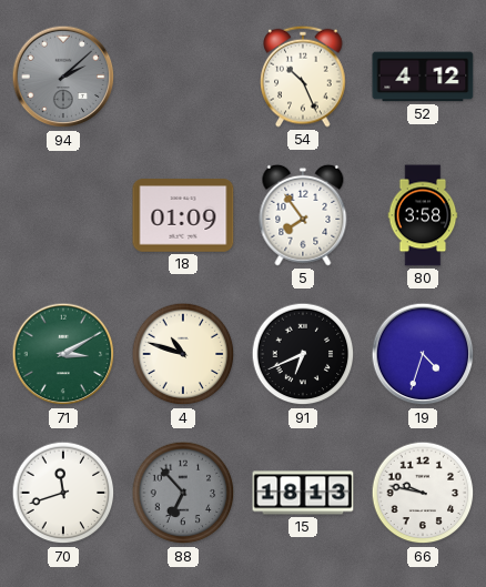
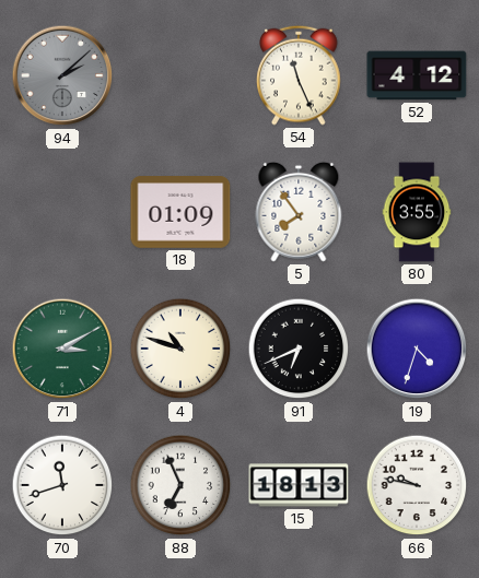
54: 10:26 -> 11:26
80: 3:58 -> 3:55
88: 6:53 -> 6:56
88 dial: grey -> white
